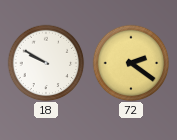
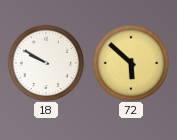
72: 2:21 -> 5:52
